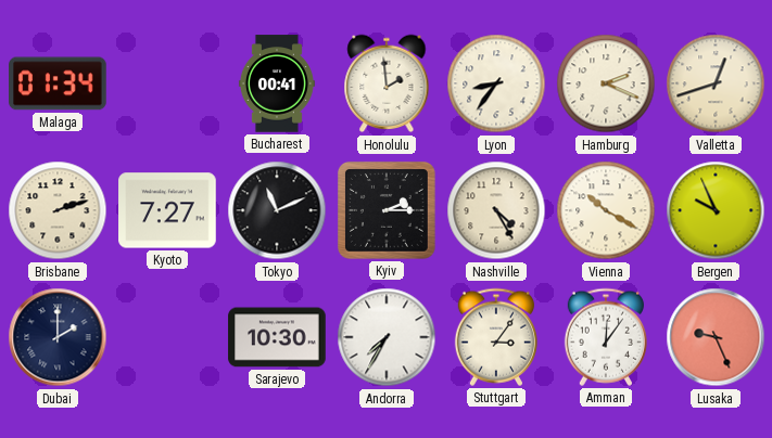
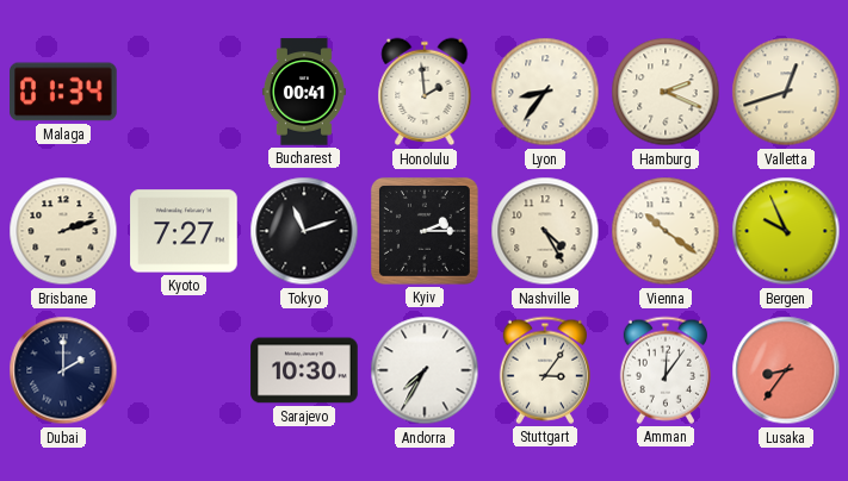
Tokyo: 11:11 -> 11:12
Vienna: 10:20 -> 10:21
Lusaka: 9:26 -> 8:36
